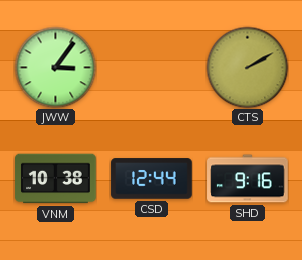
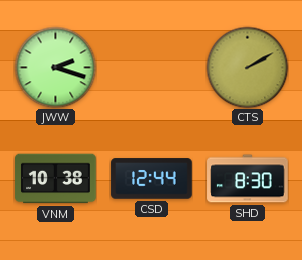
JWW: 3:06 -> 2:18
SHD: 9:16 -> 8:30
